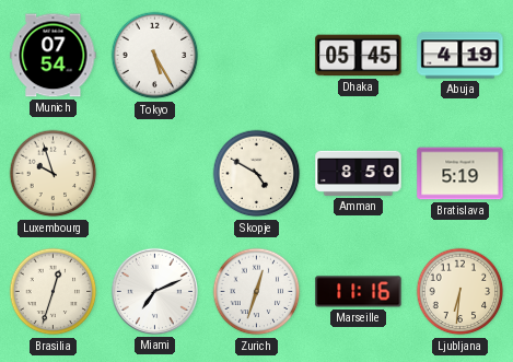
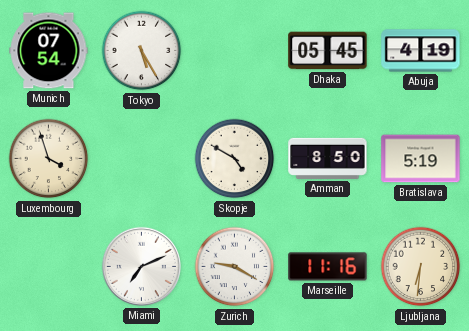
Luxembourg: 9:57 -> 3:57
Brasilia: 12:33 -> none
Zurich: 12:33 -> 9:20
